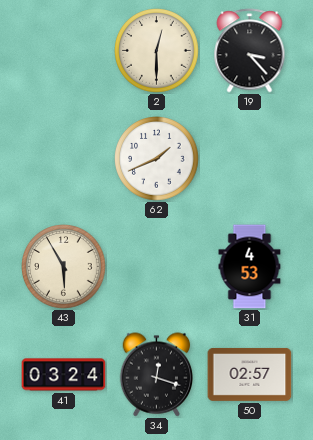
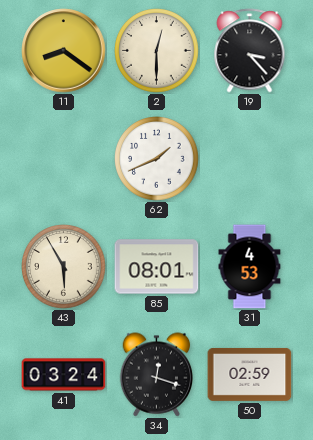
11: none -> 8:21
85: none -> 08:01
50: 02:57 -> 02:59
